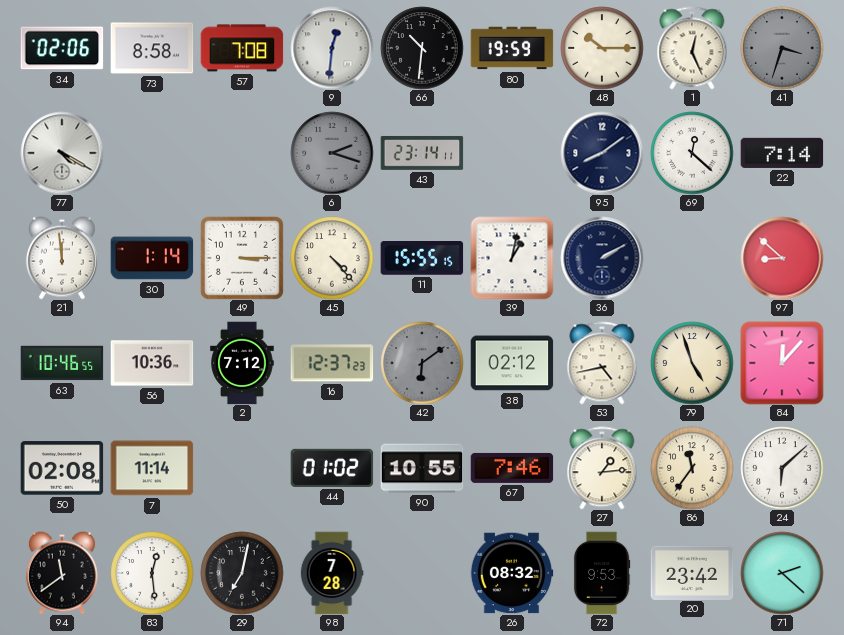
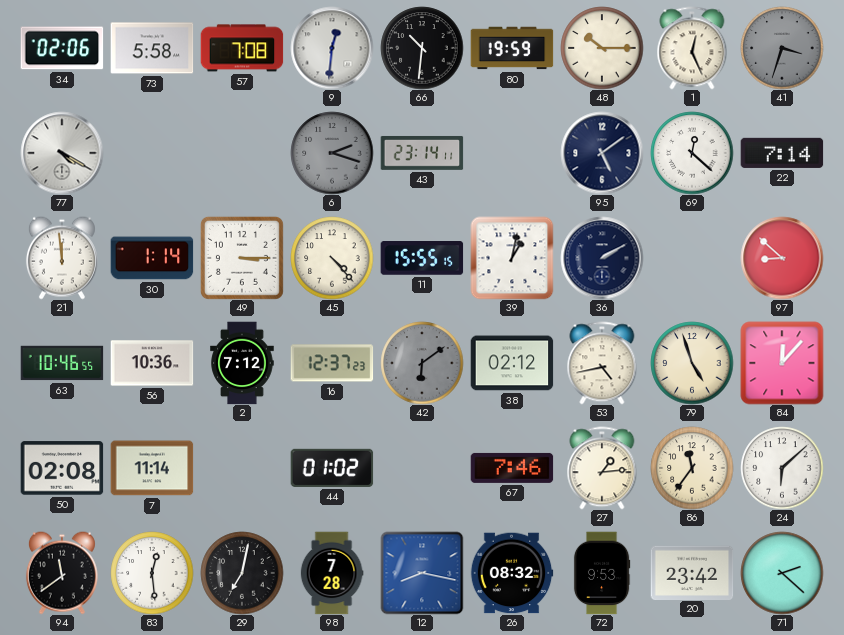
73: 8:58 -> 5:58
95: 8:09 -> 5:09
90: 10:55 -> none
12: none -> 8:17
